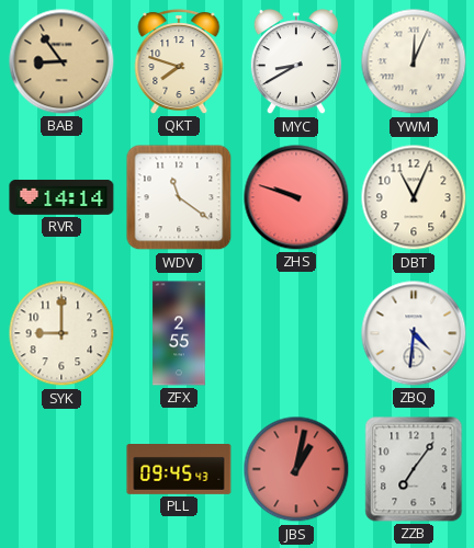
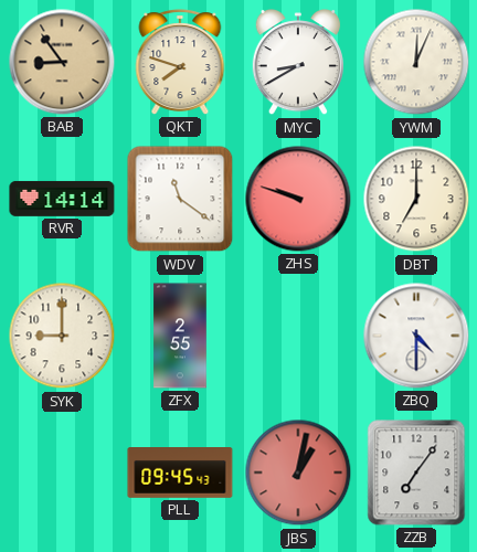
DBT: 11:04 -> 7:00
ZBQ: 4:31 -> 4:30
